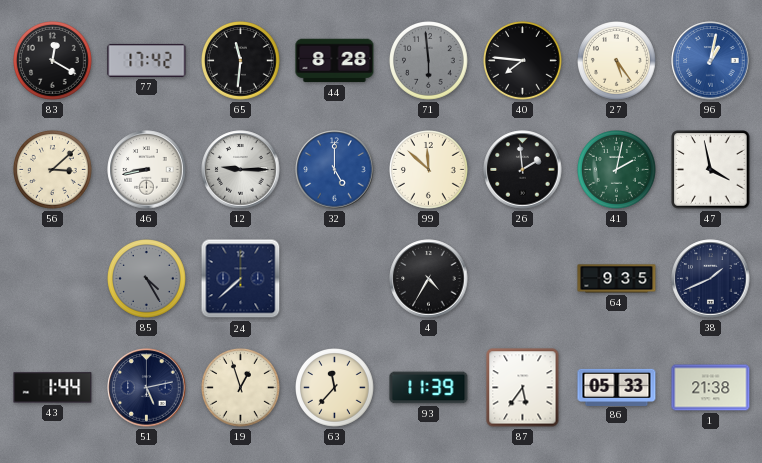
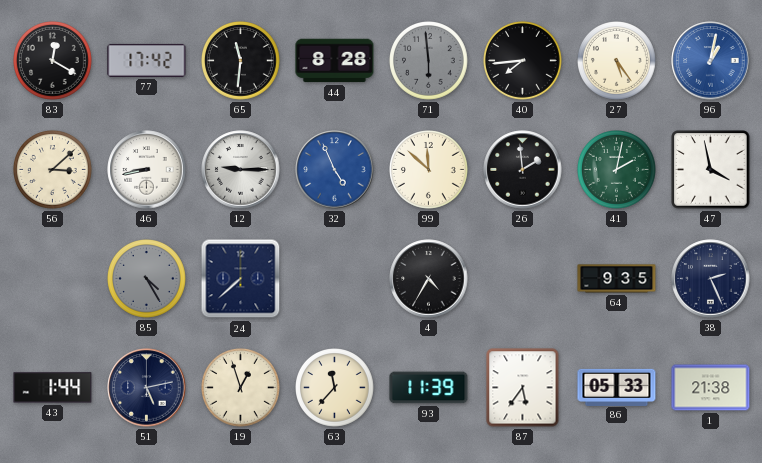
40: 7:46 -> 7:44
32: 5:00 -> 4:56
38: 1:41 -> 2:26
